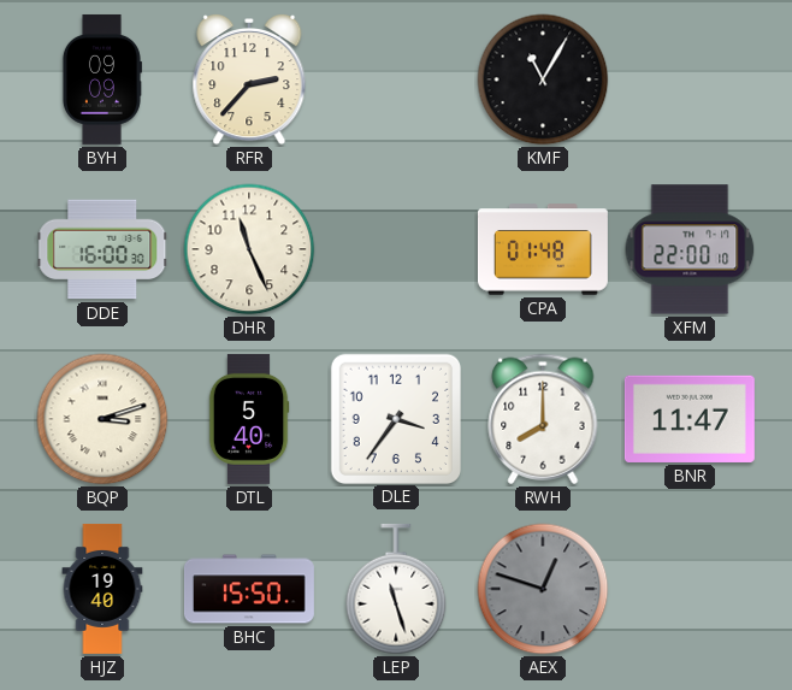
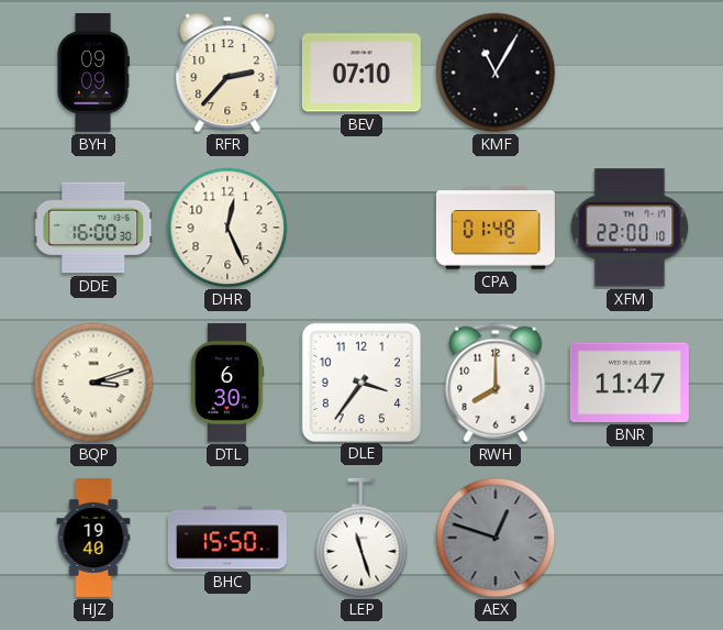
BEV: none -> 07:10
DHR: 11:26 -> 12:26
DTL: 5:40 -> 6:30
